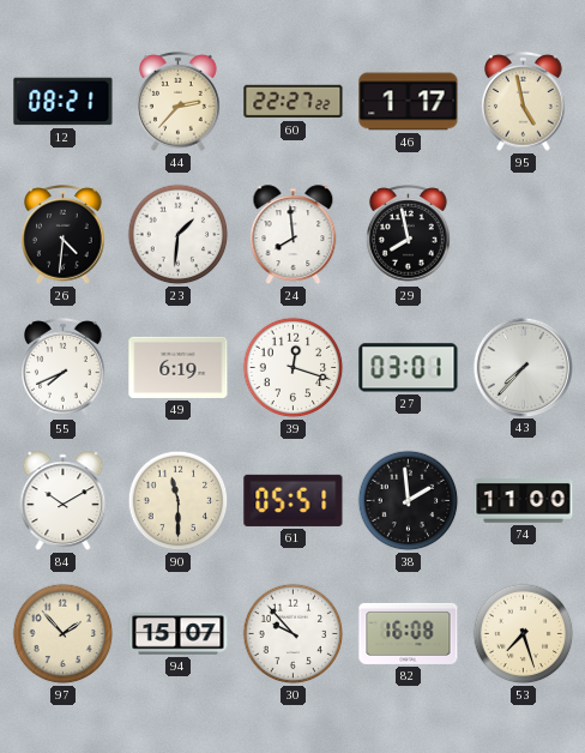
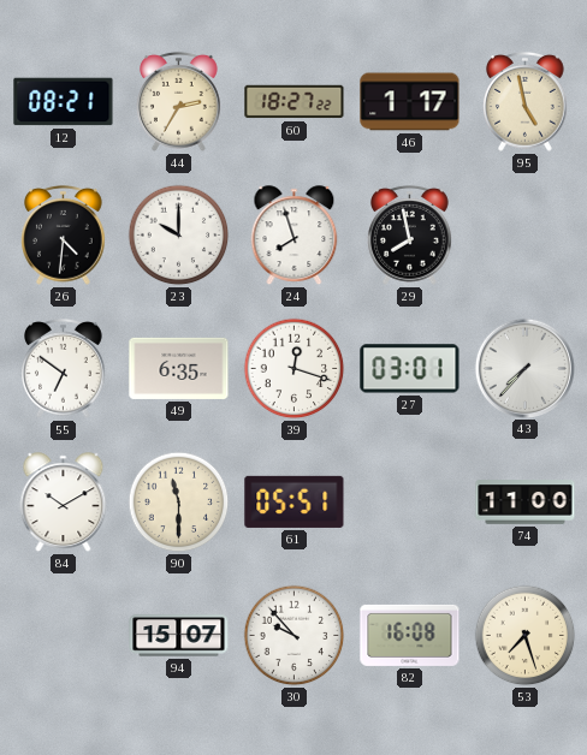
44: 2:37 -> 2:35
60: 22:27 -> 18:27
23: 1:31 -> 10:00
24: 7:59 -> 7:57
55: 7:41 -> 6:51
49: 6:19 -> 6:35
38: 1:59 -> none
97: 1:53 -> none
